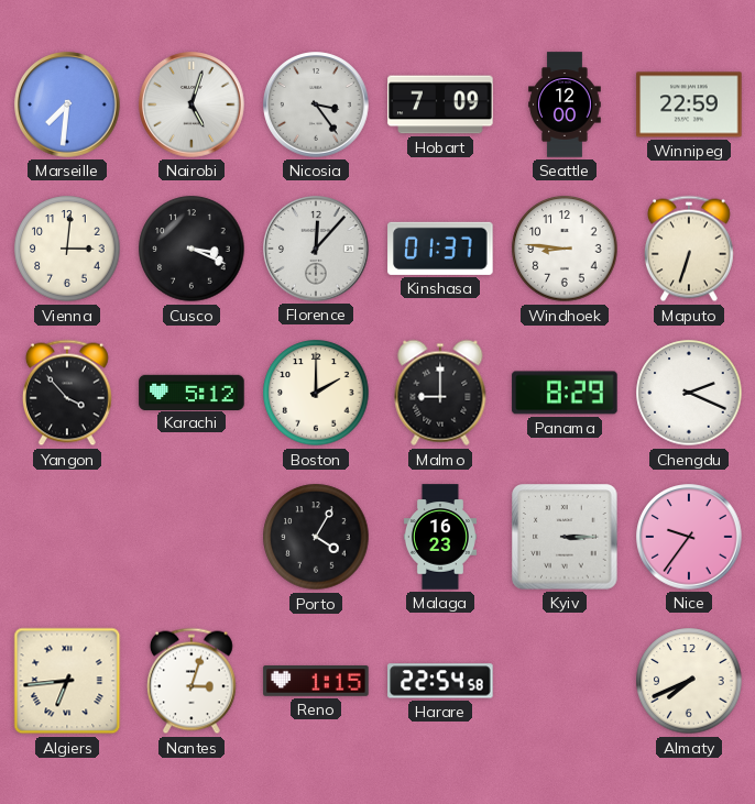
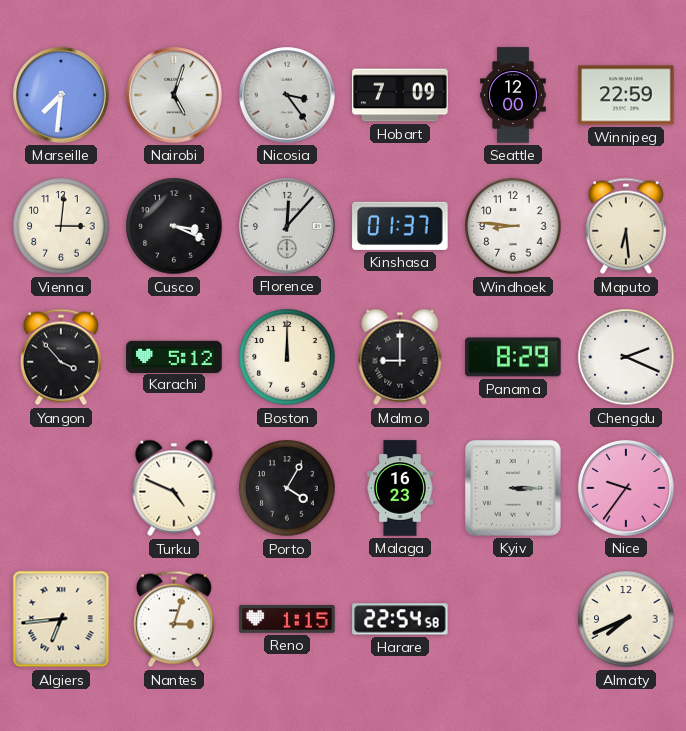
Maputo: 6:33 -> 6:29
Boston: 2:00 -> 12:00
Turku: none -> 4:49
